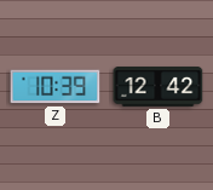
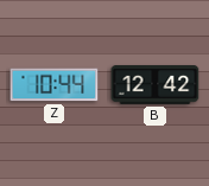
Z: 10:39 -> 10:44
